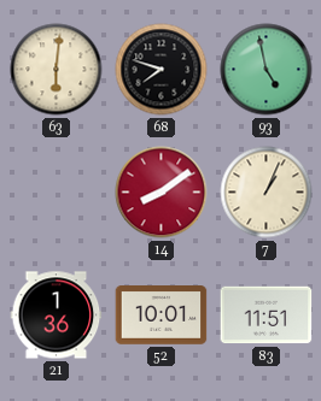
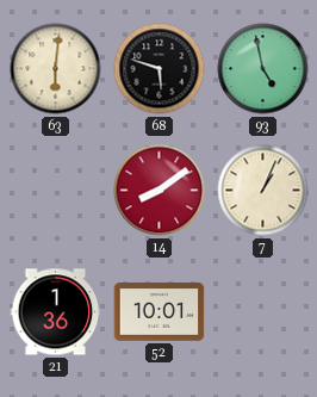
68: 7:48 -> 5:48
83: 11:51 -> none
